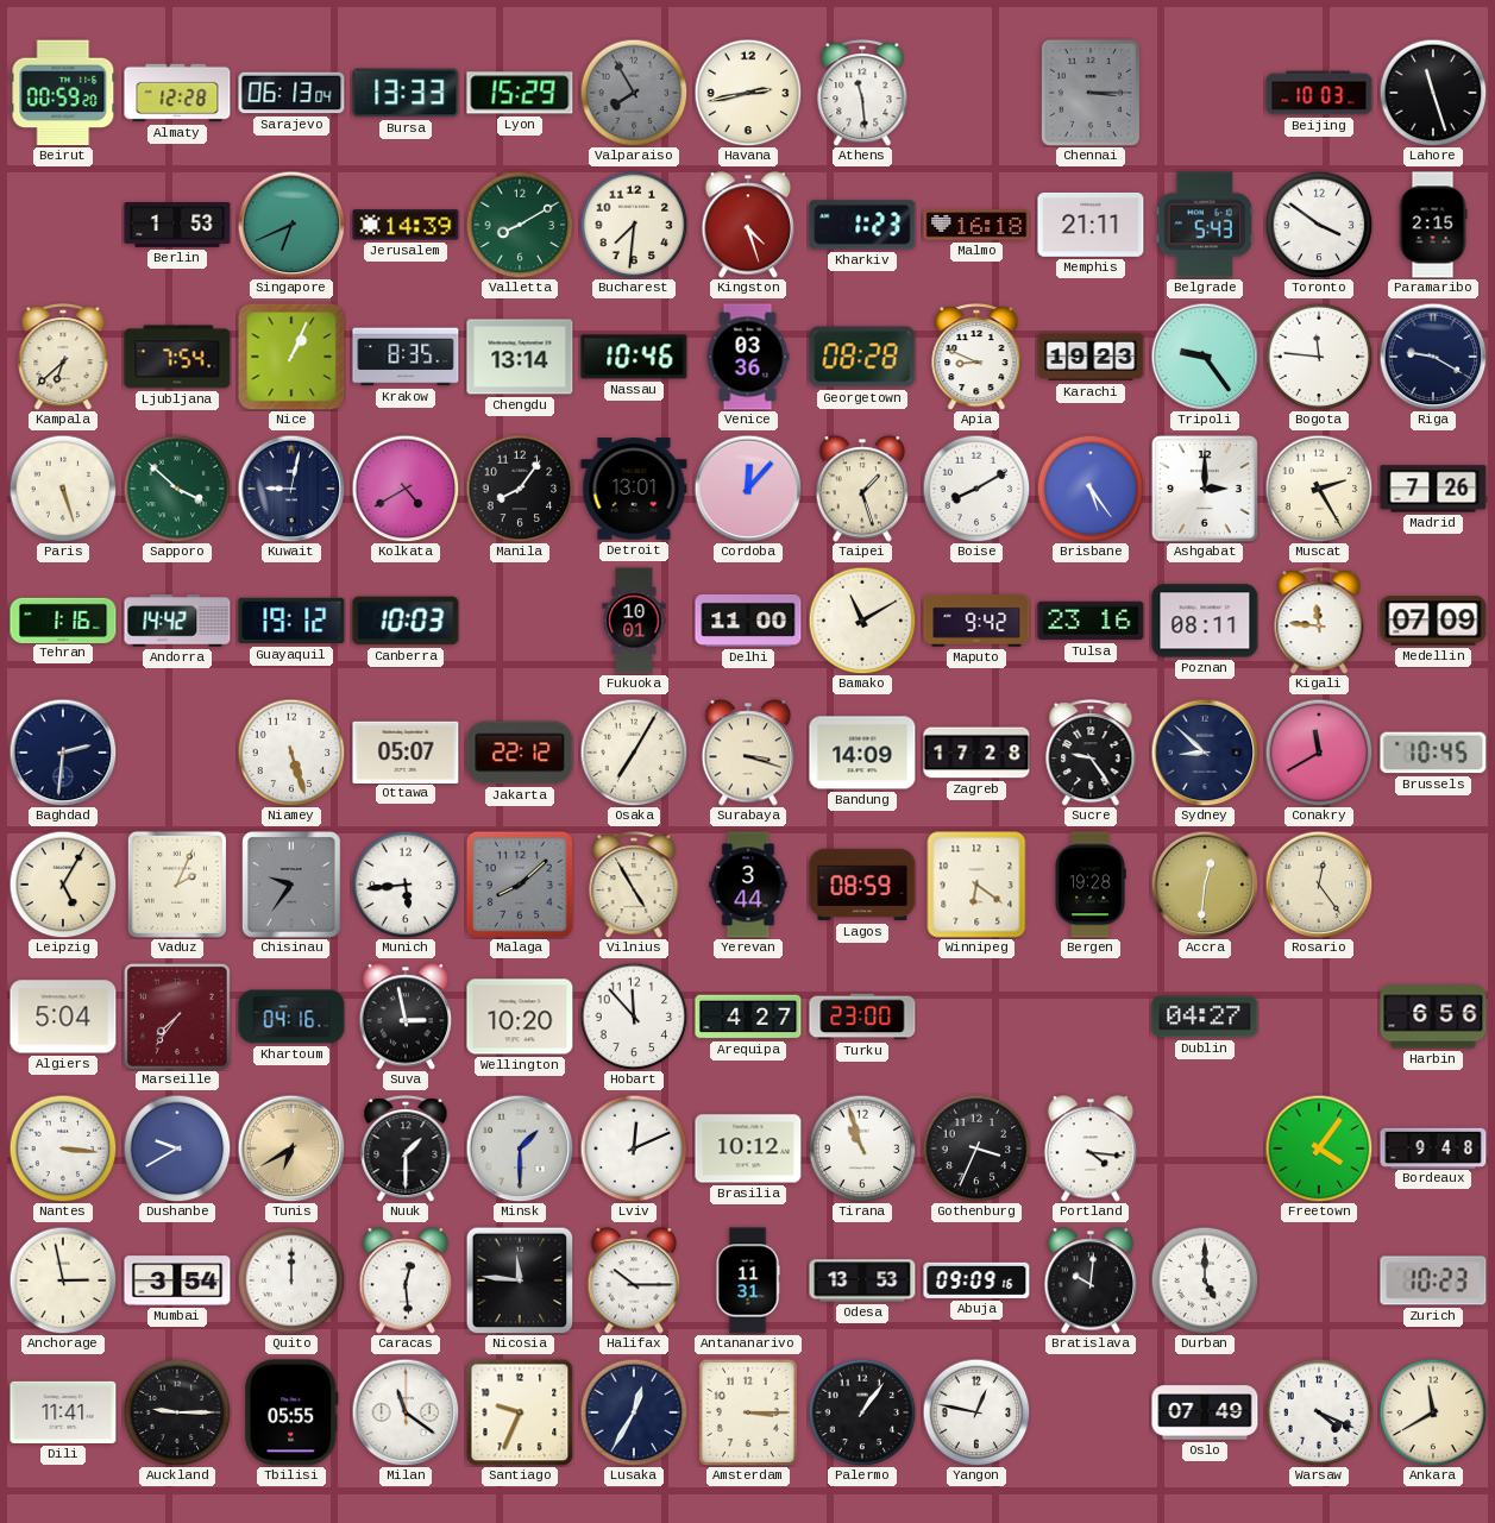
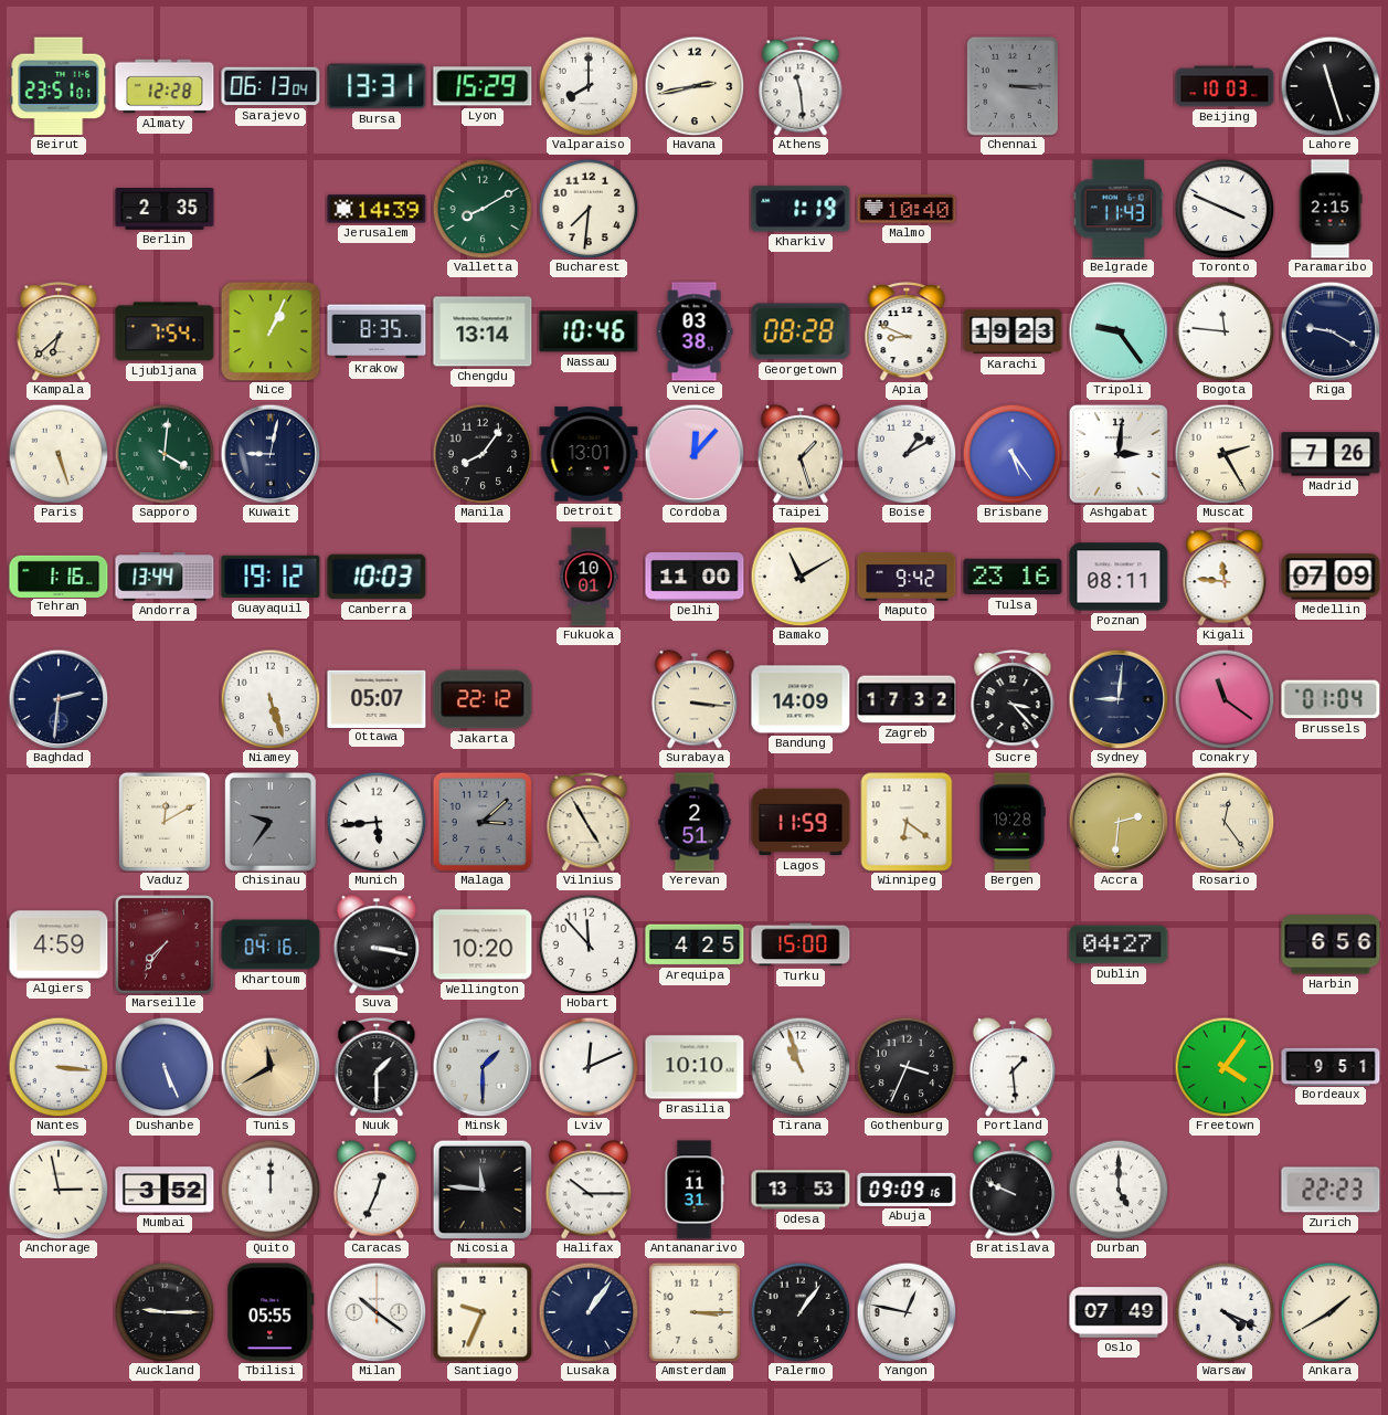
Beirut: 00:59 -> 23:51
Bursa: 13:33 -> 13:31
Valparaiso: 7:55 -> 8:00
Valparaiso dial: grey -> white
Berlin: 1:53 -> 2:35
Singapore: 6:41 -> none
Kingston: 4:27 -> none
Kharkiv: 1:23 -> 1:19
Malmo: 16:18 -> 10:40
Memphis: 21:11 -> none
Belgrade: 5:43 -> 11:43
Toronto: 3:51 -> 3:49
Venice: 03:36 -> 03:38
Sapporo: 3:52 -> 4:01
Kolkata: 4:40 -> none
Boise: 8:10 -> 1:10
Ashgabat: 3:00 -> 3:01
Andorra: 14:42 -> 13:44
Osaka: 7:05 -> none
Surabaya: 3:18 -> 3:16
Zagreb: 17:28 -> 17:32
Sucre: 9:24 -> 3:23
Sydney: 8:52 -> 9:01
Conakry: 11:40 -> 11:21
Brussels: 10:45 -> 01:04
Leipzig: 5:05 -> none
Vaduz: 2:04 -> 12:10
Malaga: 8:08 -> 3:08
Yerevan: 3:44 -> 2:51
Lagos: 08:59 -> 11:59
Accra: 12:31 -> 2:31
Algiers: 5:04 -> 4:59
Suva: 2:58 -> 3:17
Arequipa: 4:27 -> 4:25
Turku: 23:00 -> 15:00
Dushanbe: 9:40 -> 5:26
Tunis: 6:40 -> 11:40
Brasilia: 10:12 -> 10:10
Portland: 4:16 -> 1:29
Bordeaux: 9:48 -> 9:51
Mumbai: 3:54 -> 3:52
Caracas: 12:29 -> 12:34
Bratislava: 10:01 -> 9:49
Zurich: 10:23 -> 22:23
Dili: 11:41 -> none
Milan: 11:21 -> 10:21
Lusaka: 12:35 -> 1:06
Ankara: 11:40 -> 1:40
